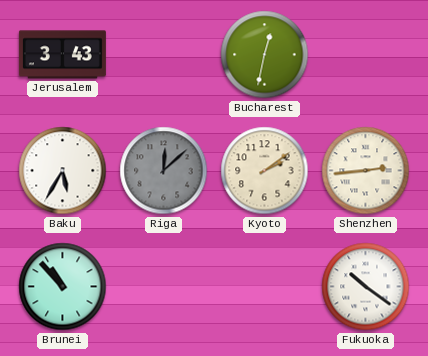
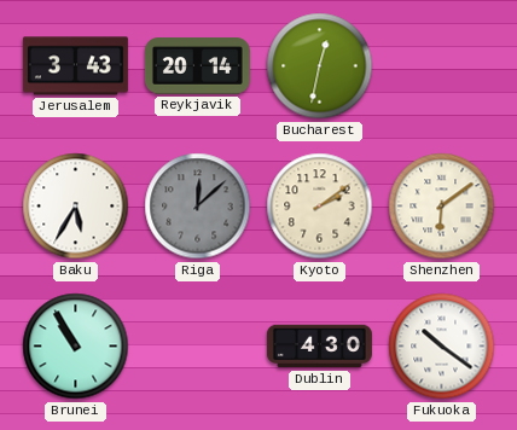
Reykjavik: none -> 20:14
Shenzhen: 2:44 -> 6:09
Brunei: 10:53 -> 10:55
Dublin: none -> 4:30
